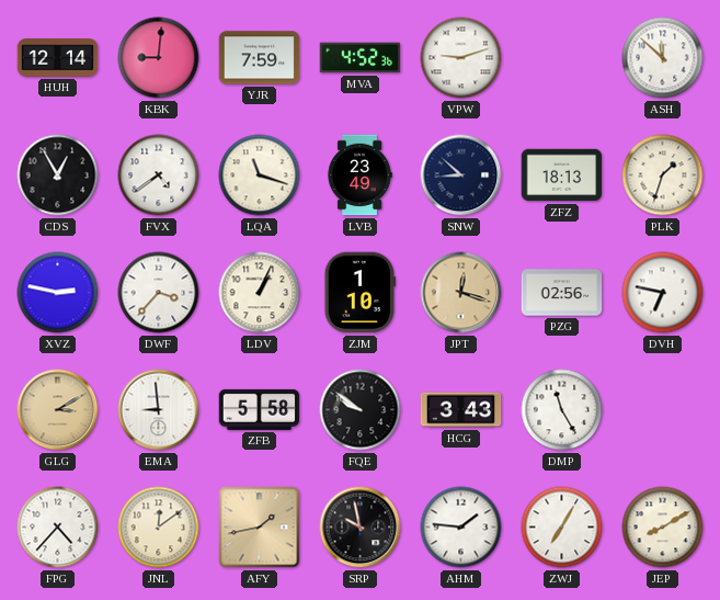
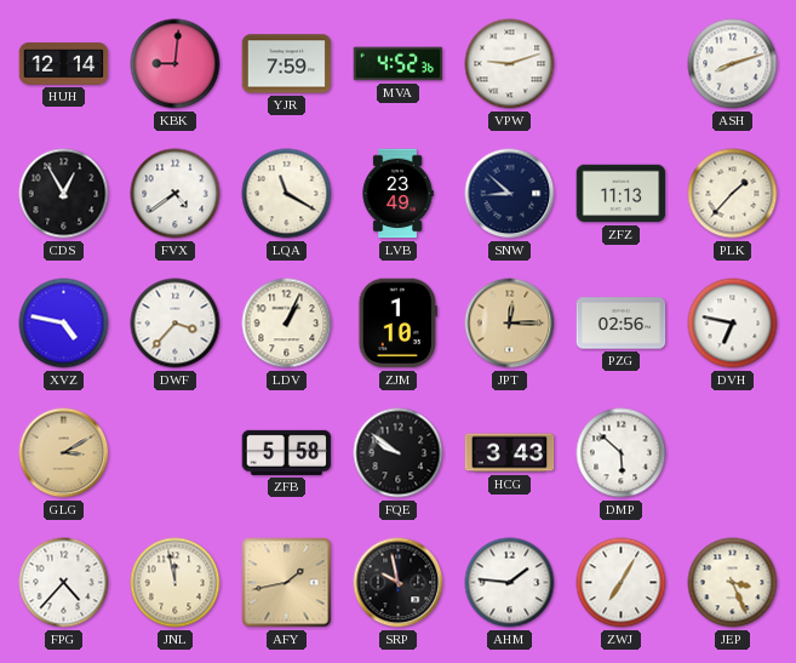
ASH: 11:52 -> 8:12
LQA: 11:18 -> 11:20
ZFZ: 18:13 -> 11:13
PLK: 1:33 -> 1:37
XVZ: 2:47 -> 4:47
JPT: 12:18 -> 12:15
EMA: 8:59 -> none
DMP: 11:25 -> 5:52
JNL: 12:09 -> 11:58
JEP: 8:10 -> 3:26
